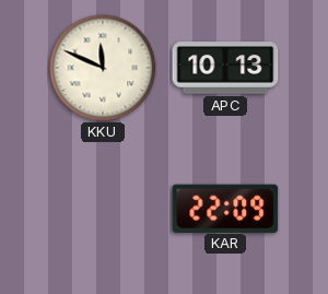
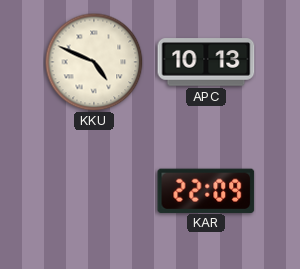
KKU: 11:49 -> 4:49
